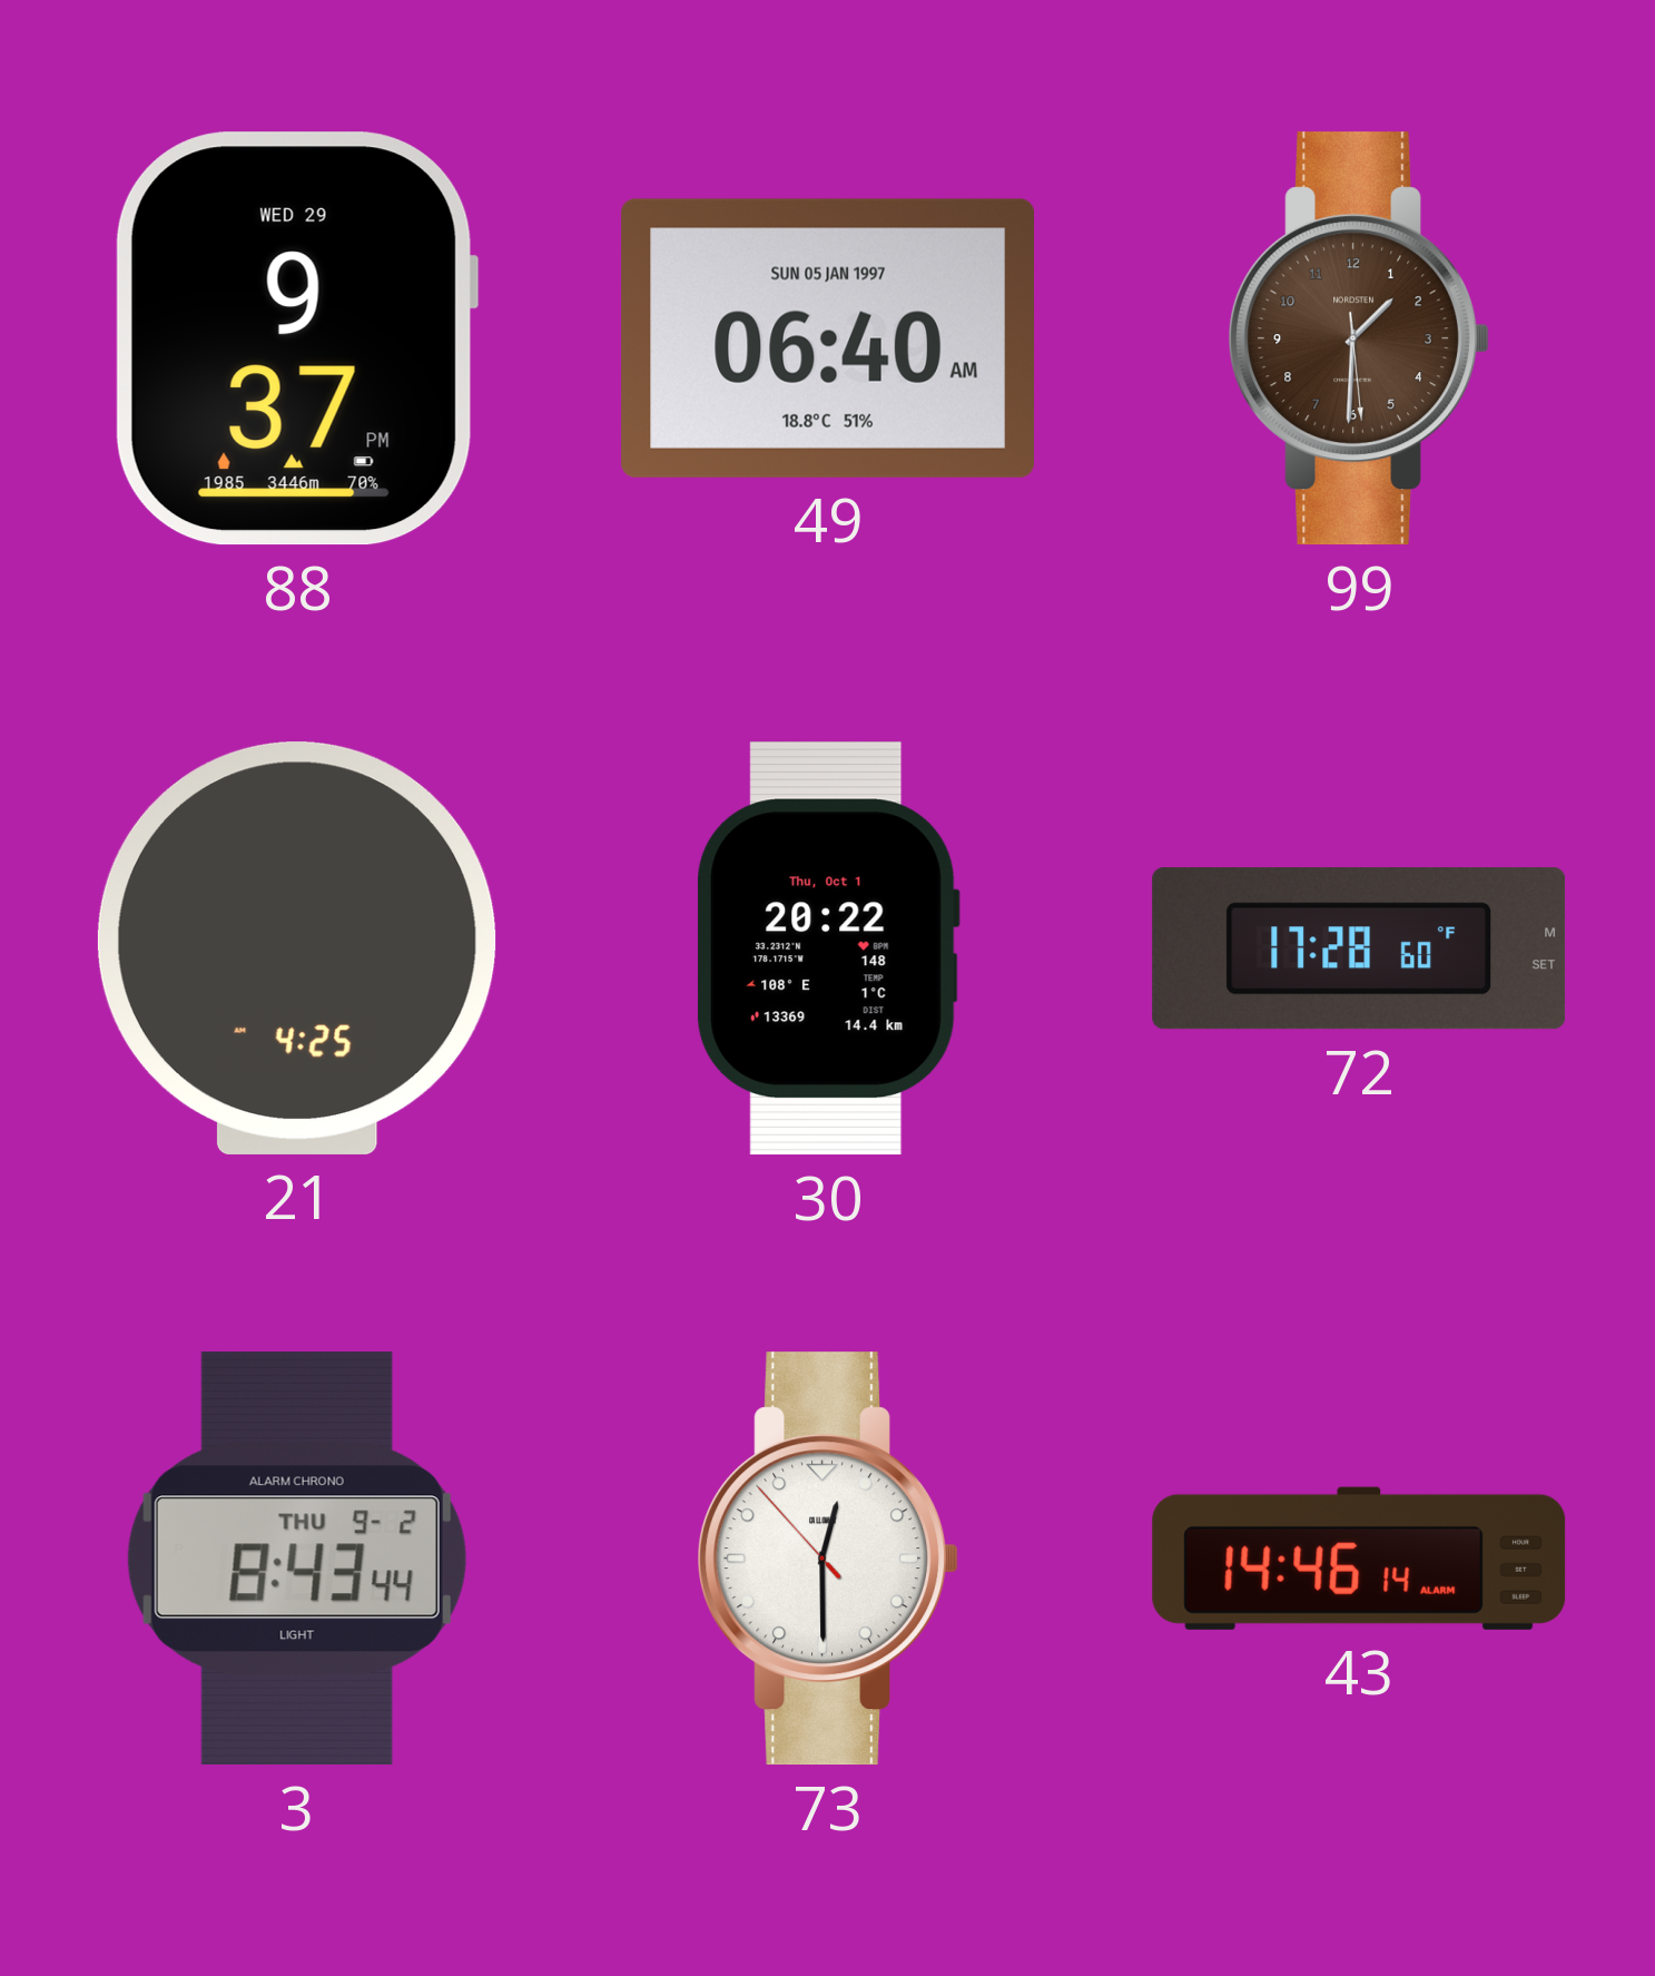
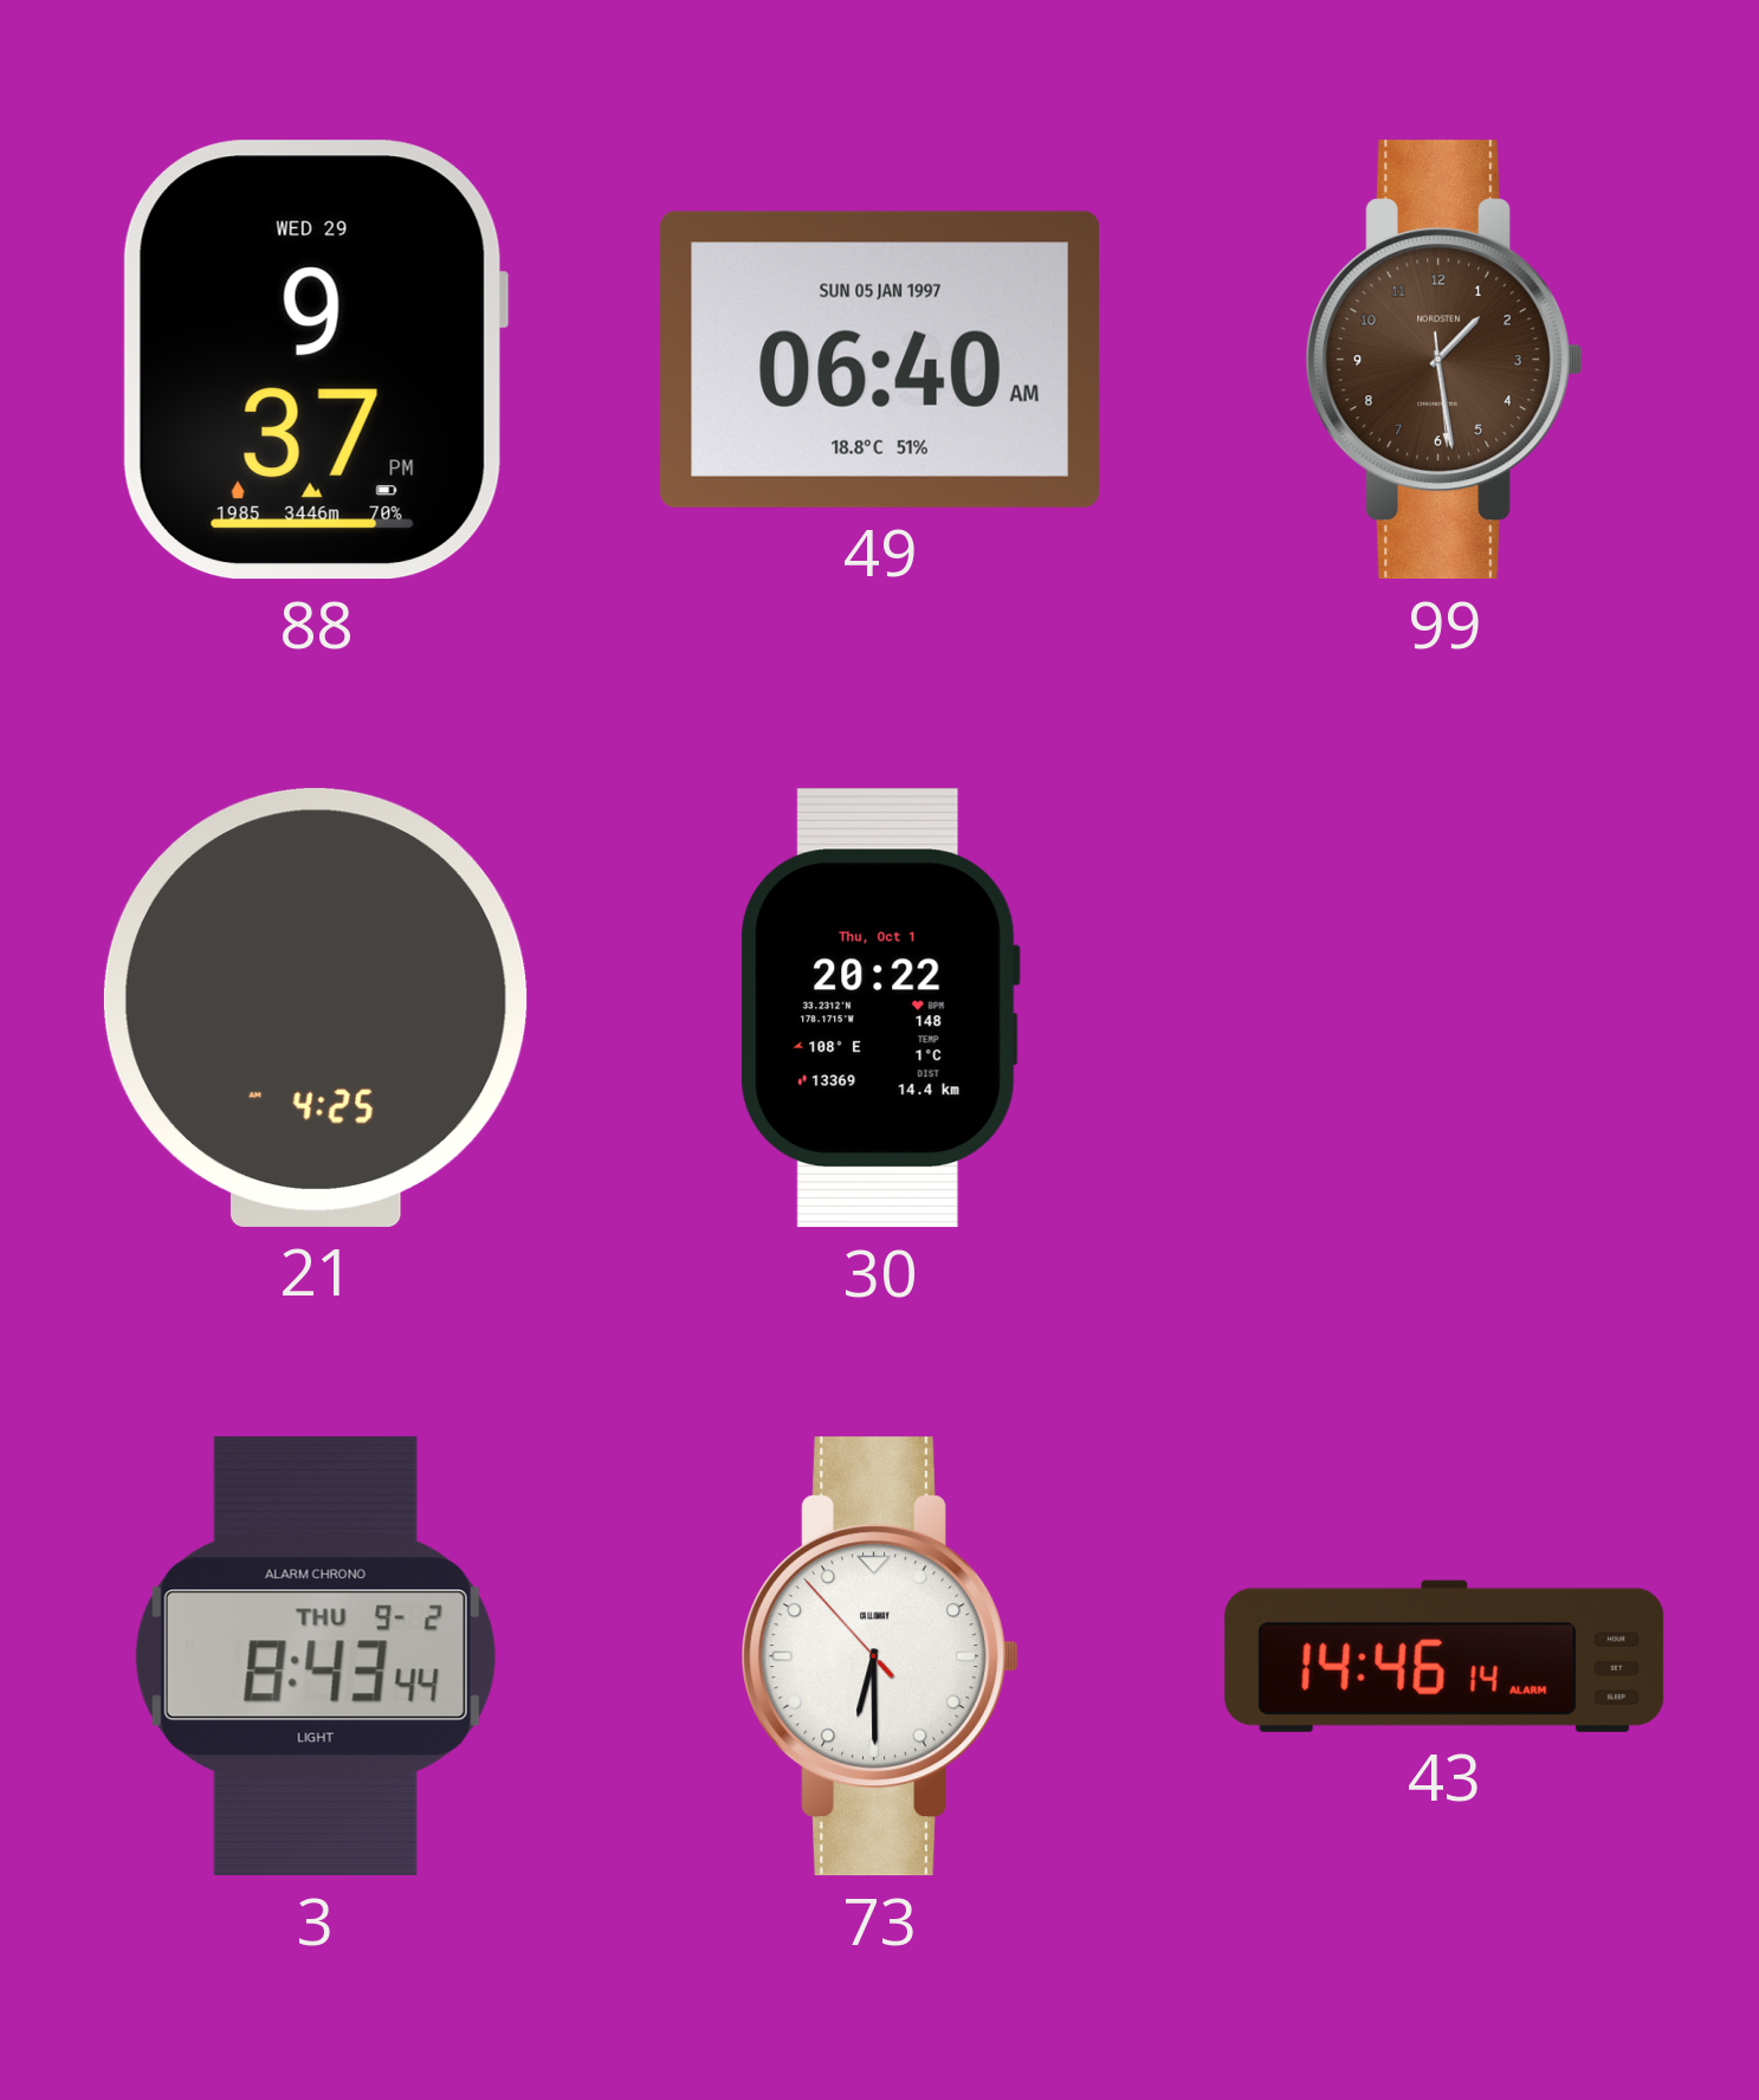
99: 1:30 -> 1:28
72: 17:28 -> none
73: 12:29 -> 6:29
